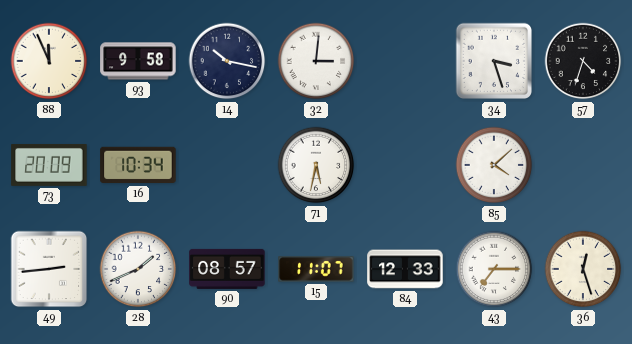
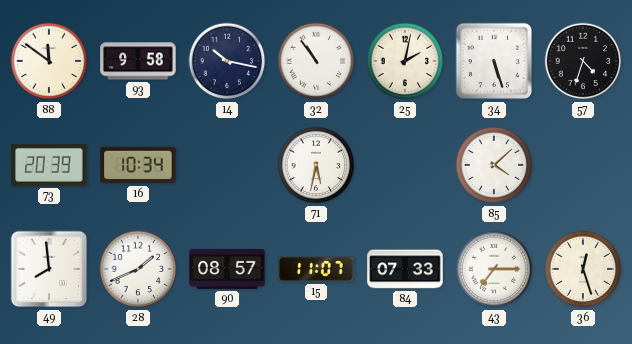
88: 11:56 -> 11:51
32: 3:01 -> 10:54
25: none -> 2:02
34: 3:27 -> 5:27
73: 20:09 -> 20:39
49: 2:44 -> 7:59
84: 12:33 -> 07:33
